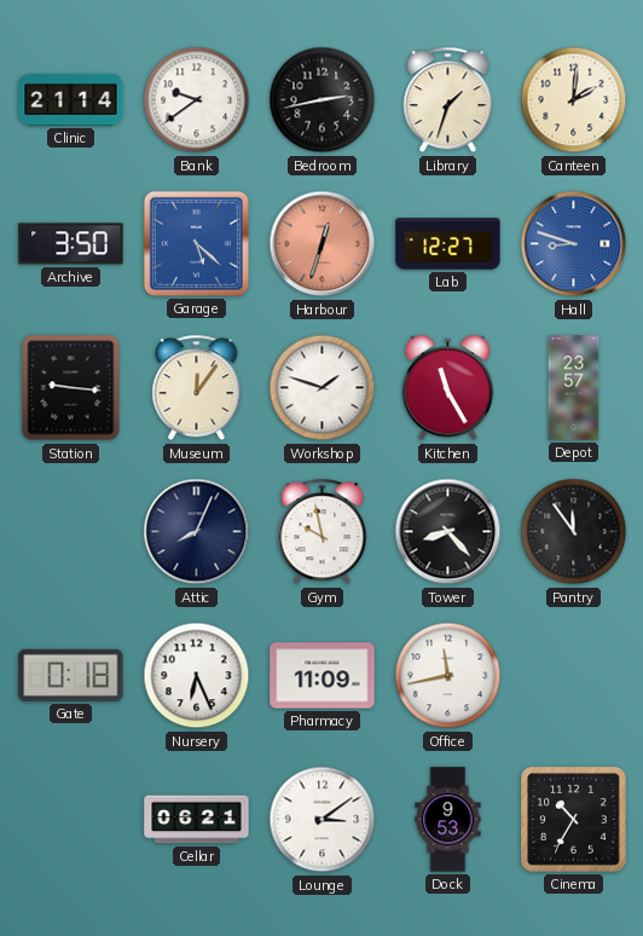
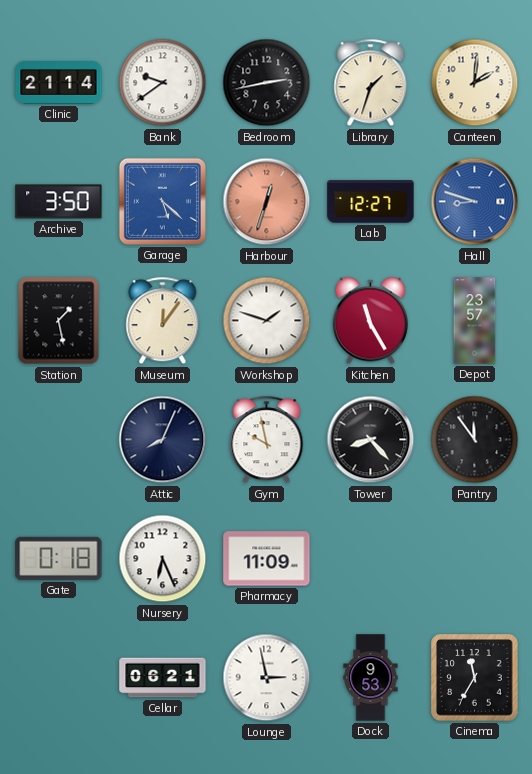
Station: 9:16 -> 1:28
Office: 11:43 -> none
Lounge: 3:09 -> 2:58
Cinema: 10:35 -> 11:35
